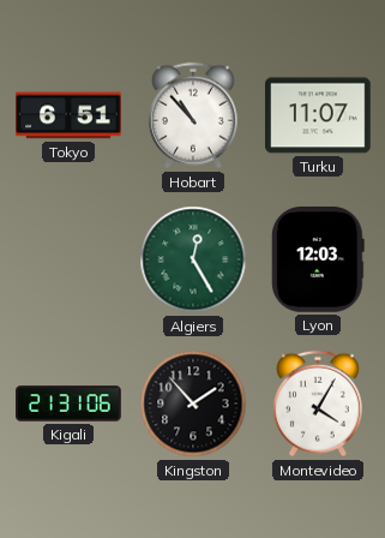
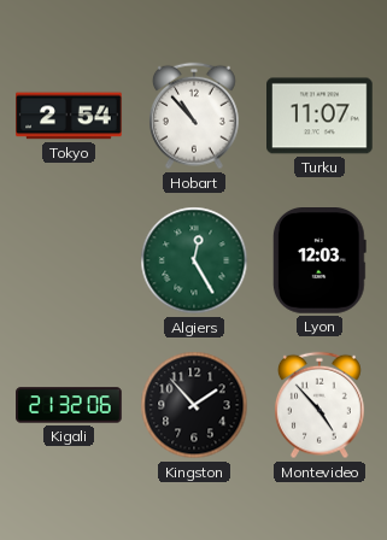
Tokyo: 6:51 -> 2:54
Kigali: 21:31 -> 21:32
Montevideo: 4:05 -> 4:53
